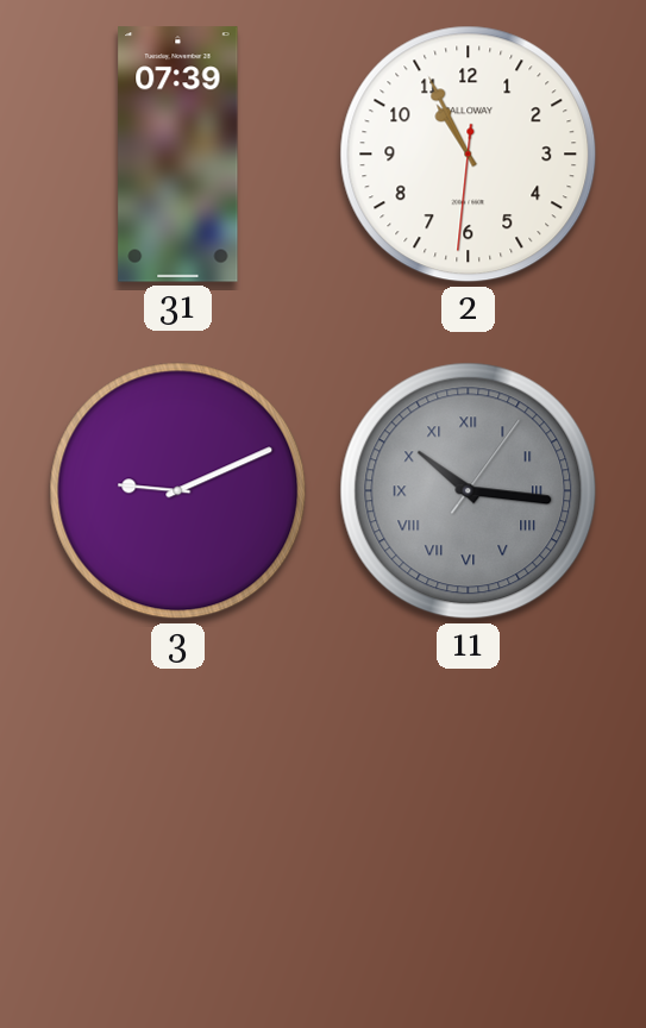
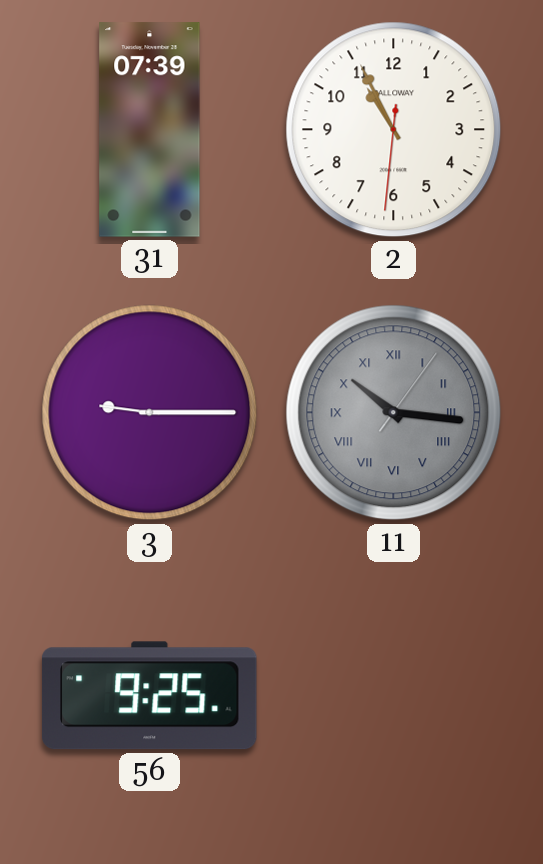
3: 9:11 -> 9:15
56: none -> 9:25
